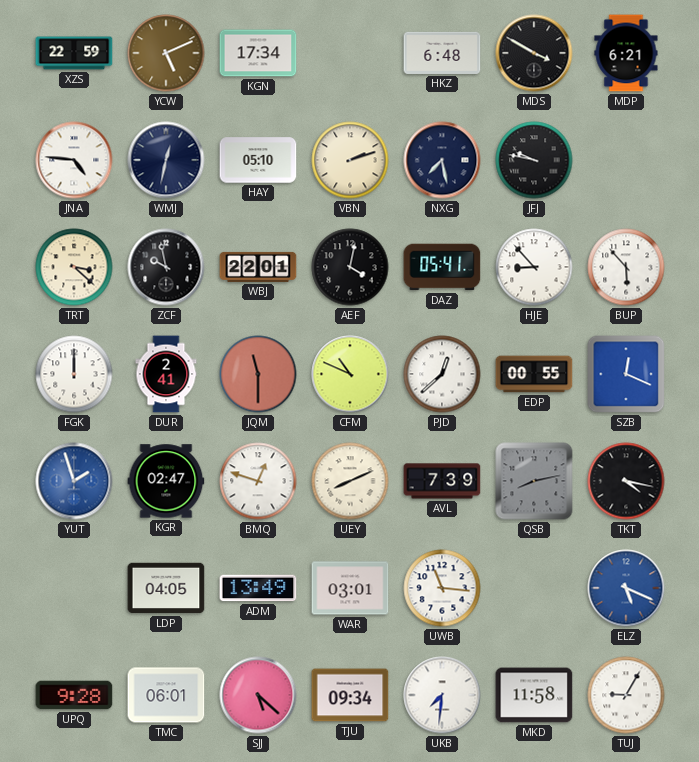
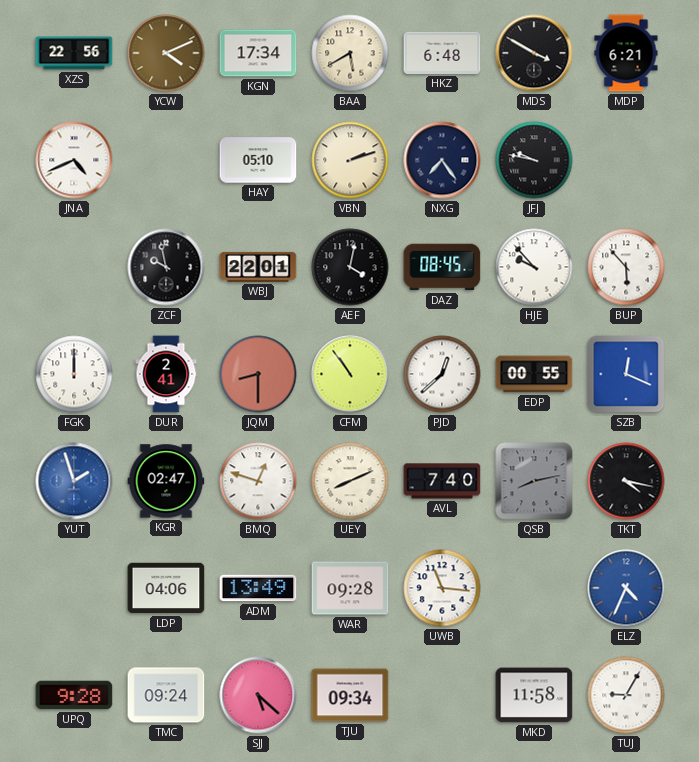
XZS: 22:59 -> 22:56
YCW: 5:11 -> 4:11
BAA: none -> 5:40
JNA: 4:46 -> 4:41
WMJ: 12:32 -> none
NXG: 7:28 -> 7:24
TRT: 3:22 -> none
DAZ: 05:41 -> 08:45
HJE: 8:53 -> 9:53
JQM: 11:30 -> 8:30
CFM: 10:49 -> 10:54
AVL: 7:39 -> 7:40
LDP: 04:05 -> 04:06
WAR: 03:01 -> 09:28
ELZ: 5:19 -> 4:34
TMC: 06:01 -> 09:24
UKB: 7:31 -> none
